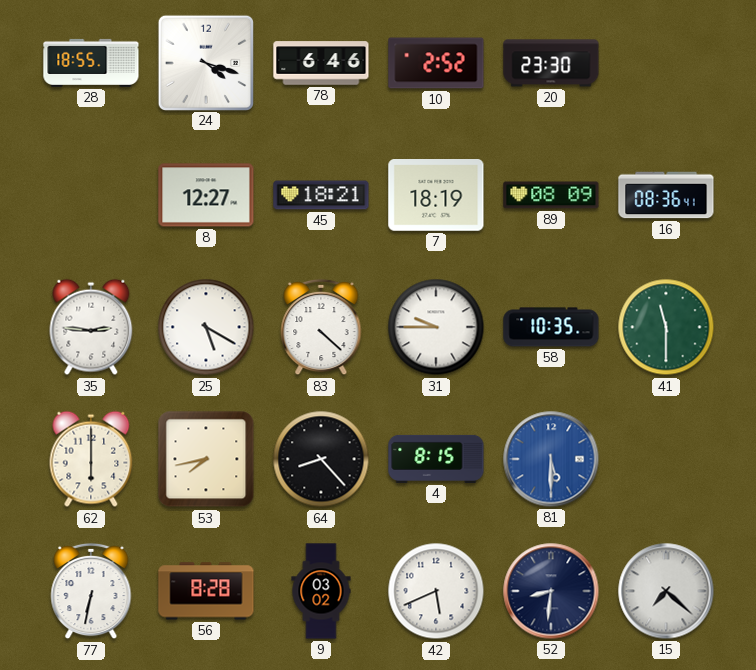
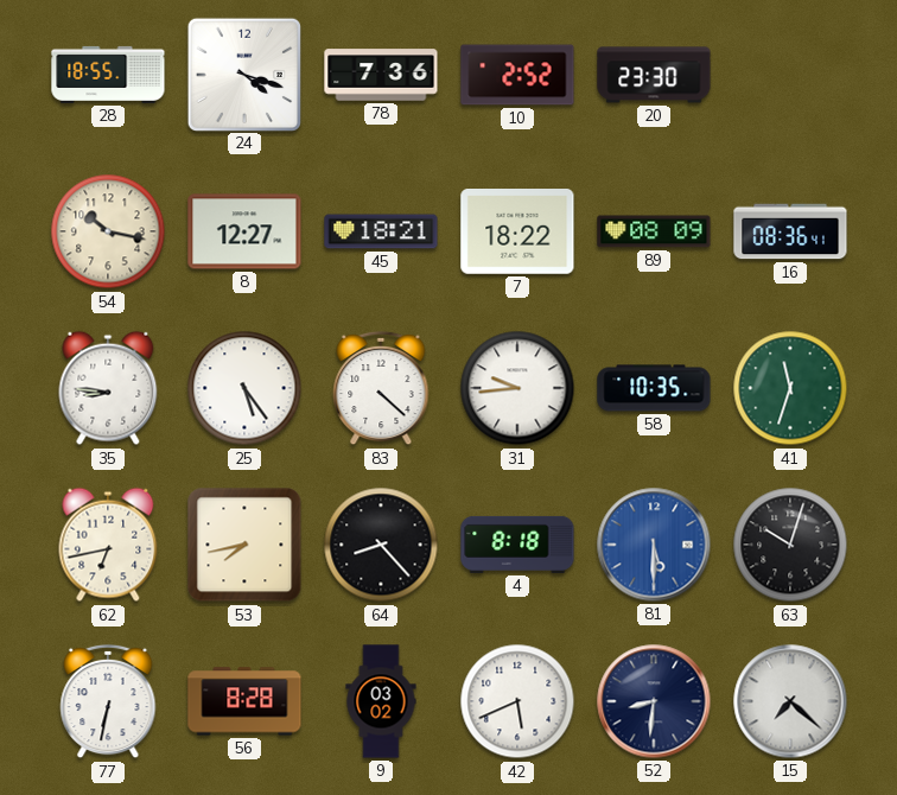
78: 6:46 -> 7:36
54: none -> 10:17
7: 18:19 -> 18:22
35: 2:46 -> 8:46
25: 5:20 -> 5:24
31: 9:45 -> 9:44
41: 11:30 -> 11:33
62: 6:00 -> 6:43
4: 8:15 -> 8:18
63: none -> 10:03
